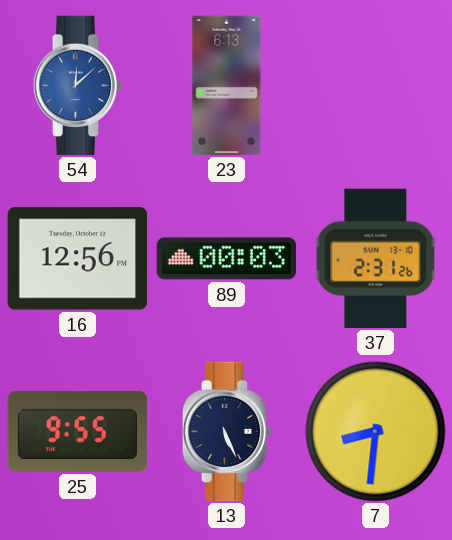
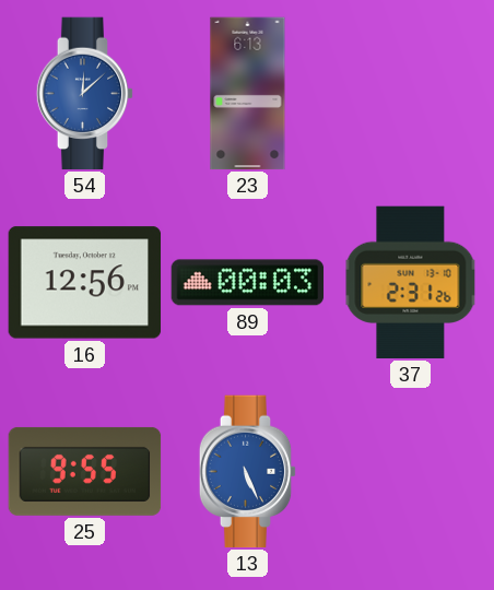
13 dial: navy -> blue
7: 8:31 -> none
